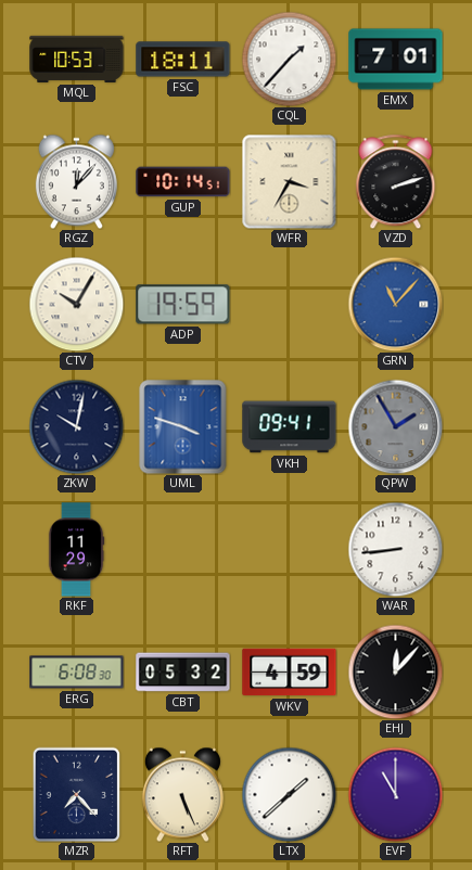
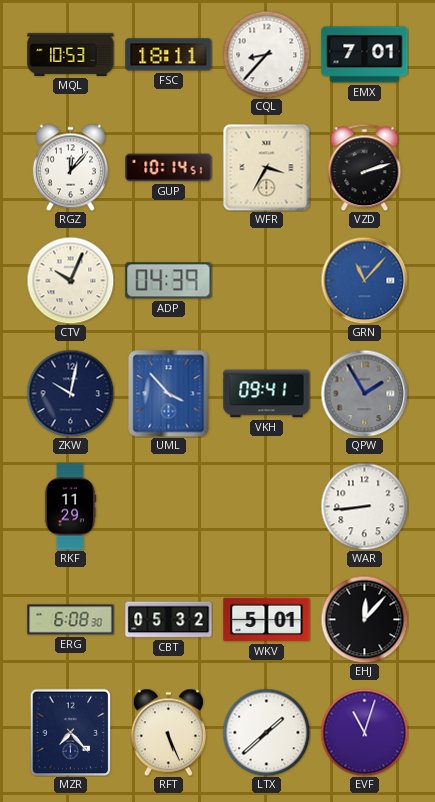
CQL: 1:37 -> 8:37
CTV: 10:05 -> 10:04
ADP: 19:59 -> 04:39
UML: 3:48 -> 3:53
WKV: 4:59 -> 5:01
EVF: 11:00 -> 11:03
